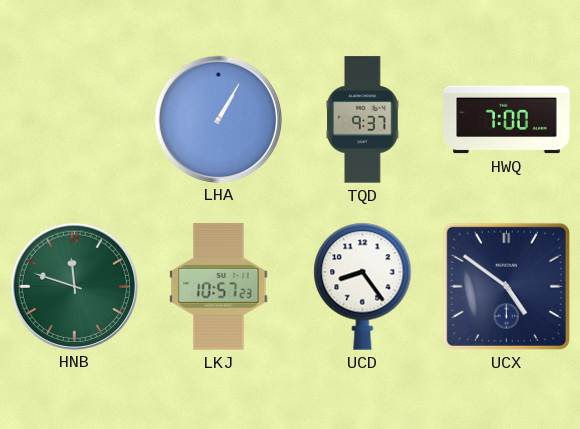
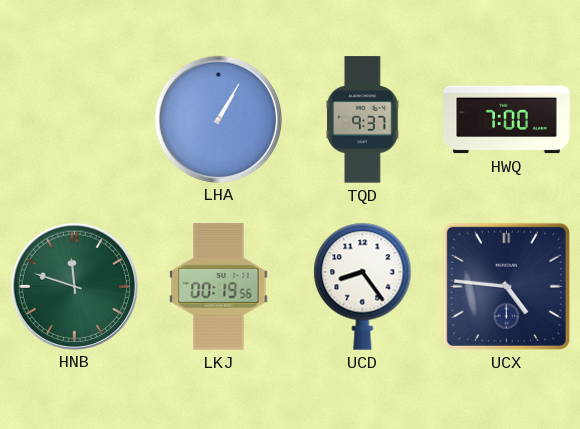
LKJ: 10:57 -> 00:19
UCX: 4:51 -> 4:46
